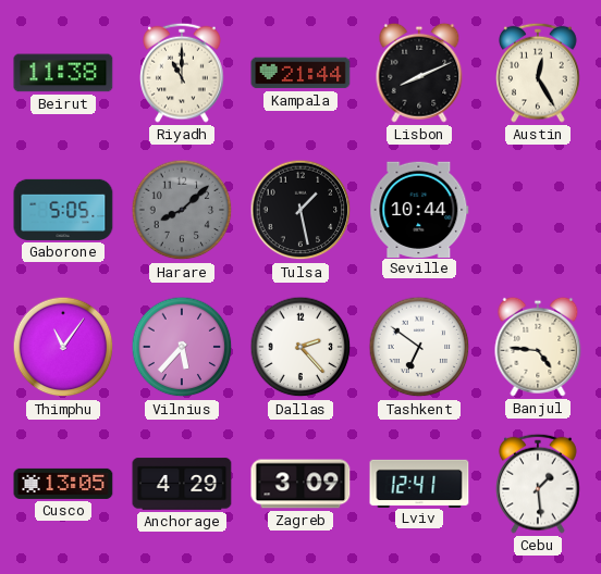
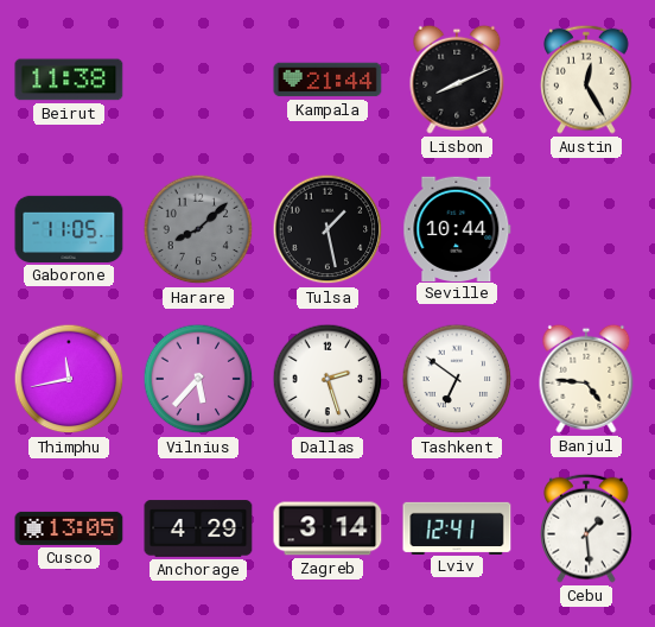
Riyadh: 11:00 -> none
Gaborone: 5:05 -> 11:05
Thimphu: 11:06 -> 11:43
Dallas: 2:23 -> 2:27
Zagreb: 3:09 -> 3:14
